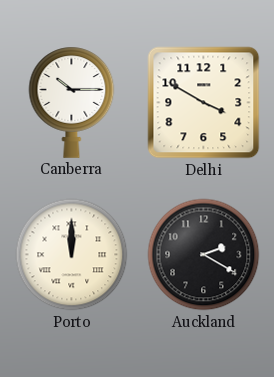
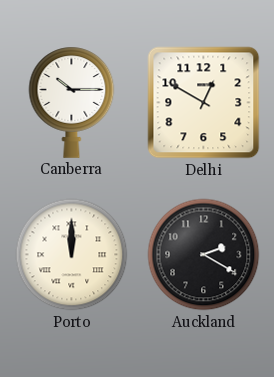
Delhi: 3:50 -> 12:50
